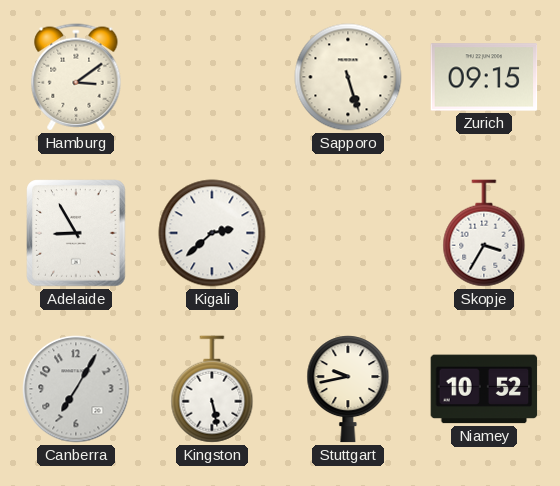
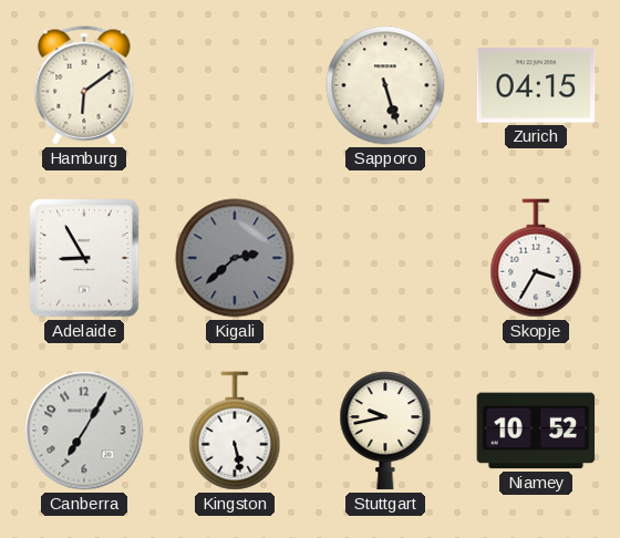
Hamburg: 3:09 -> 6:09
Zurich: 09:15 -> 04:15
Kigali dial: white -> grey
